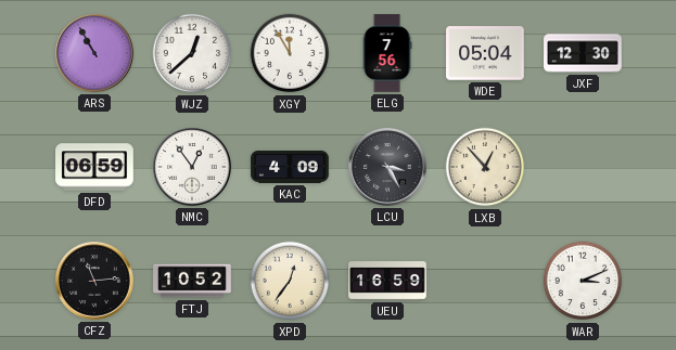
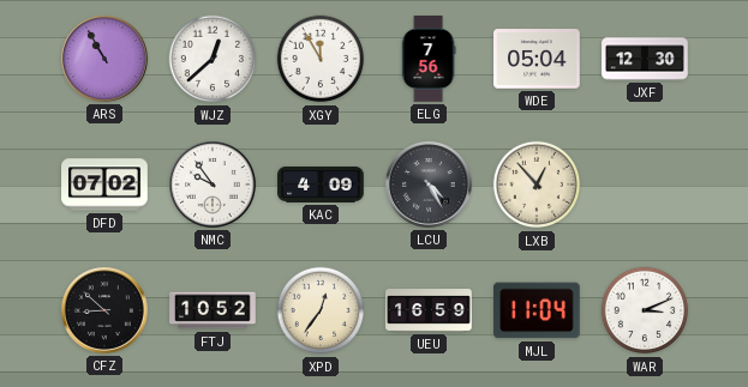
DFD: 06:59 -> 07:02
NMC: 12:54 -> 9:54
LCU: 3:25 -> 4:25
CFZ: 11:14 -> 8:52
MJL: none -> 11:04
